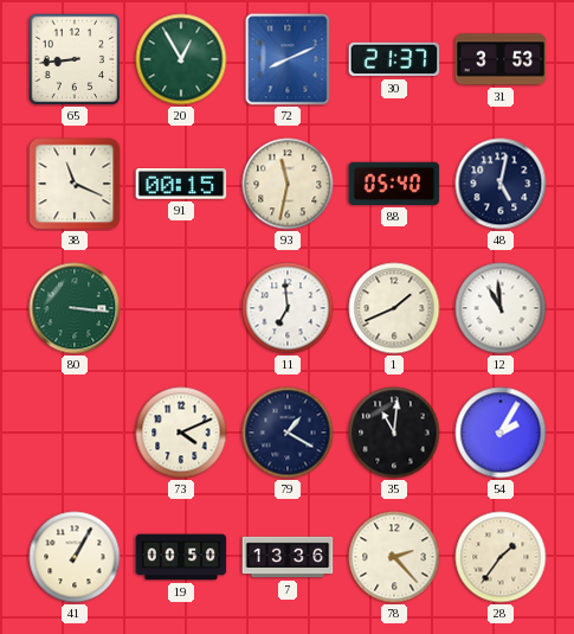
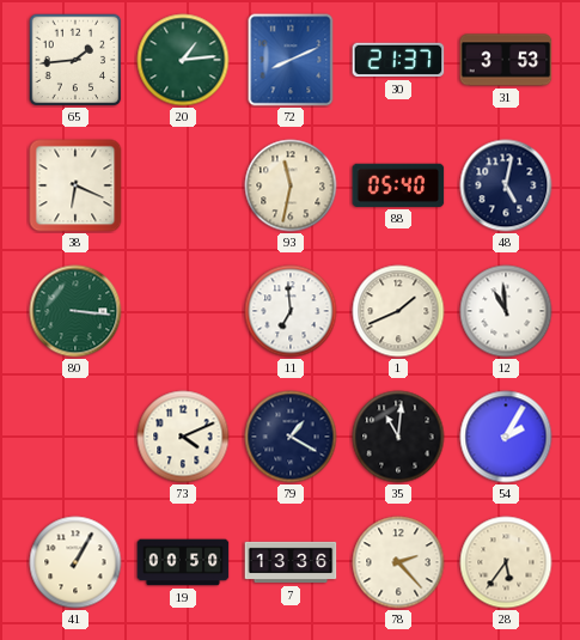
65: 8:44 -> 1:44
20: 12:55 -> 1:14
38: 11:19 -> 6:19
91: 00:15 -> none
28: 1:36 -> 5:36
